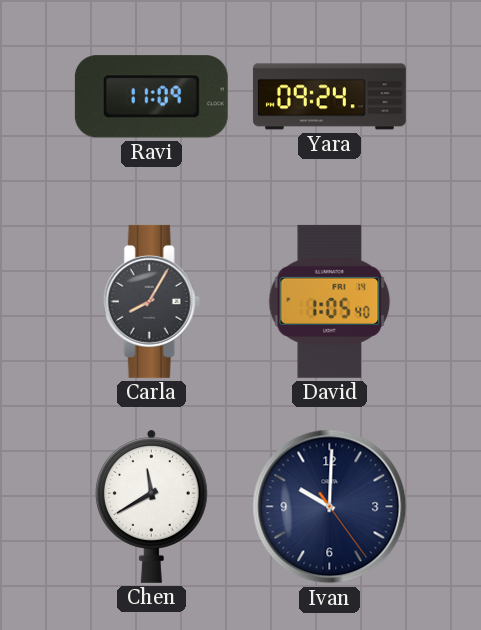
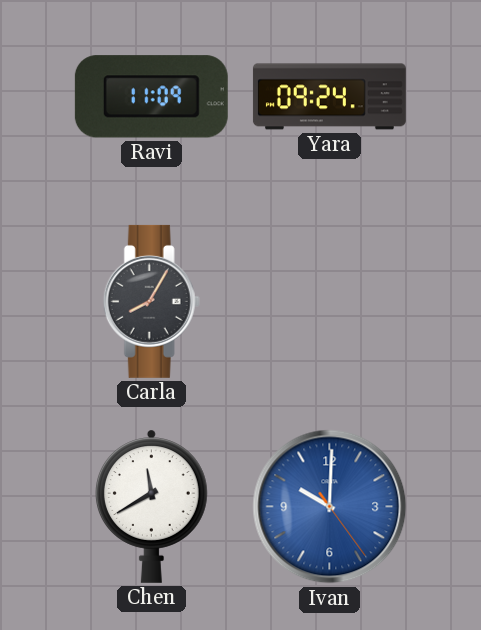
David: 1:05 -> none
Ivan dial: navy -> blue
